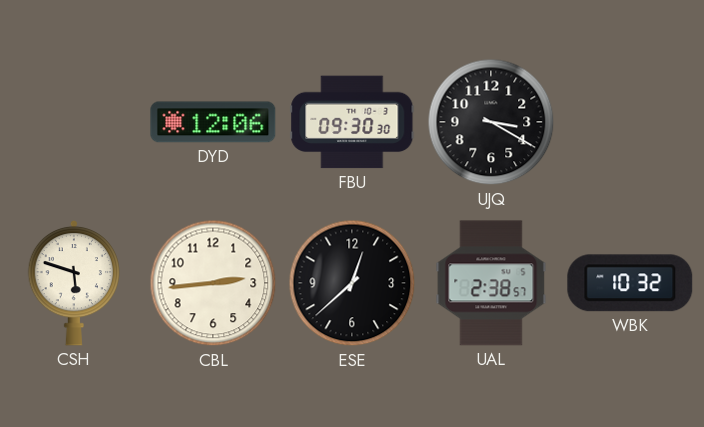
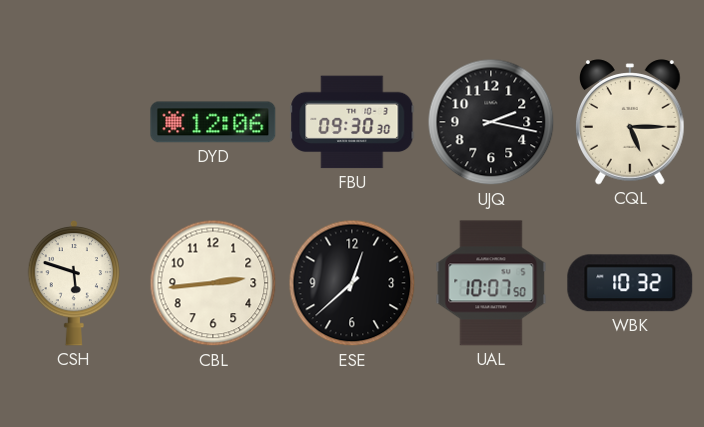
UJQ: 3:20 -> 2:17
CQL: none -> 5:15
UAL: 2:38 -> 10:07
